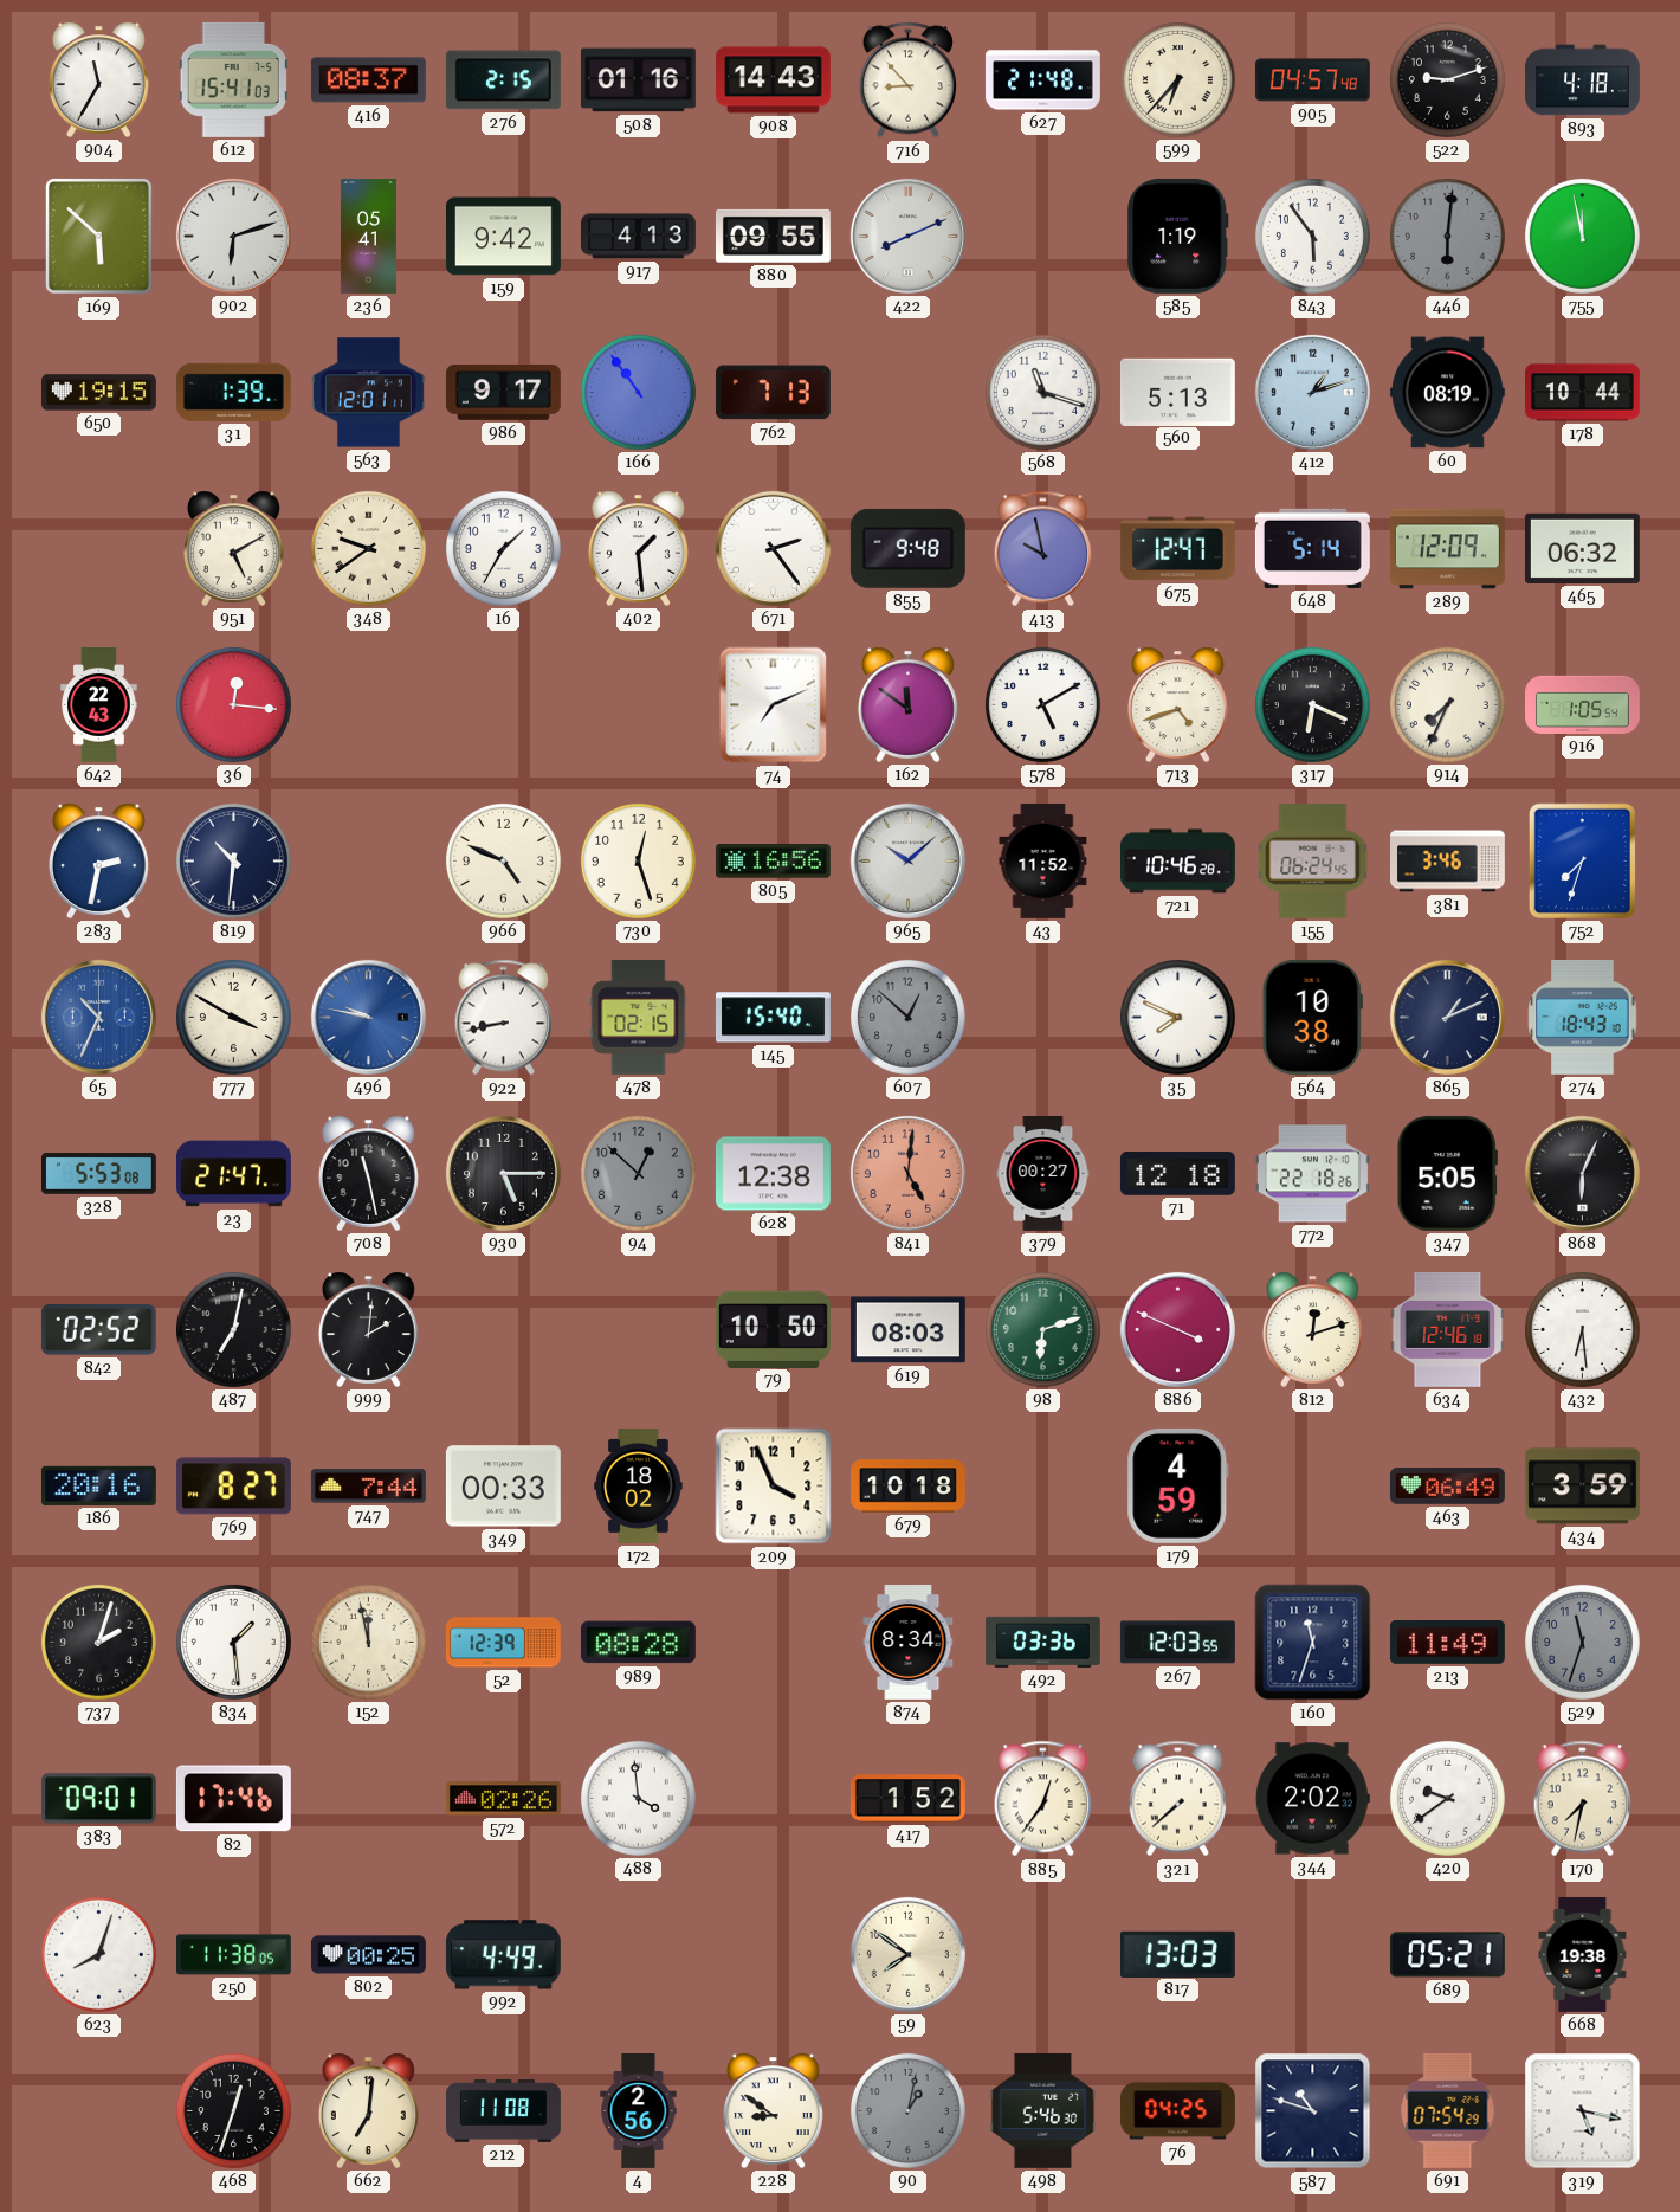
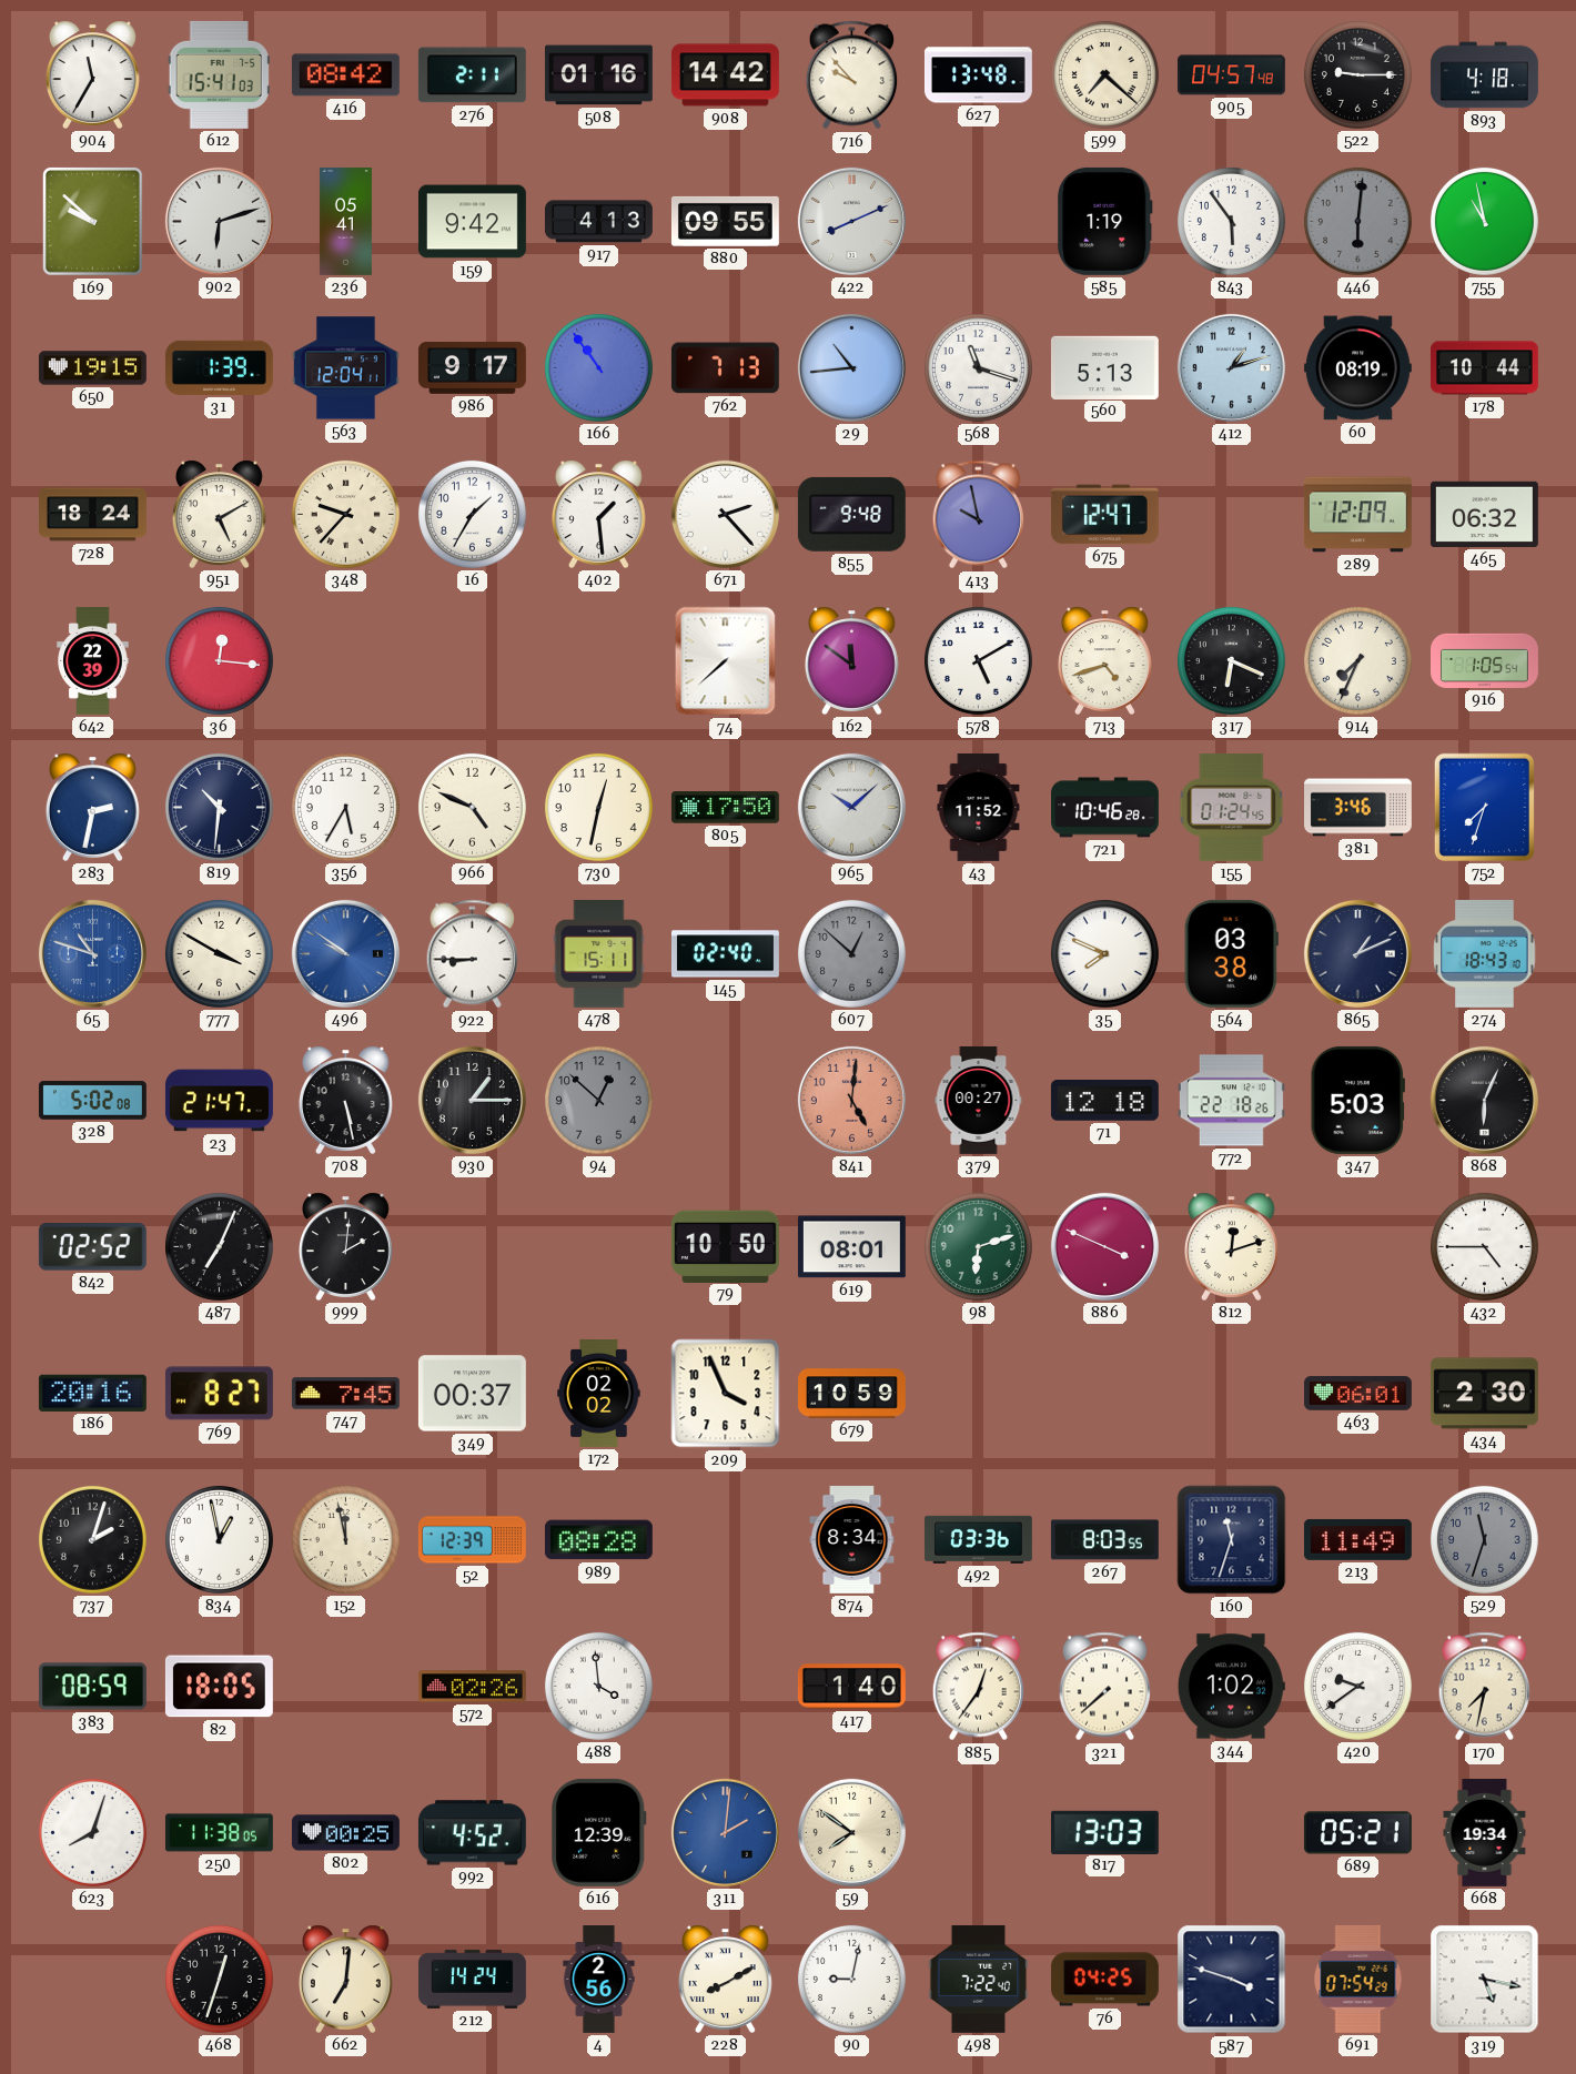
416: 08:37 -> 08:42
276: 2:15 -> 2:11
908: 14:43 -> 14:42
716: 8:53 -> 9:53
627: 21:48 -> 13:48
599: 6:37 -> 7:22
522: 9:12 -> 9:15
169: 5:52 -> 9:52
755: 11:58 -> 10:58
563: 12:01 -> 12:04
29: none -> 10:44
728: none -> 18:24
348: 9:39 -> 9:37
671: 2:24 -> 2:23
648: 5:14 -> none
642: 22:43 -> 22:39
74: 7:11 -> 7:38
356: none -> 5:35
730: 12:27 -> 12:32
805: 16:56 -> 17:50
155: 06:24 -> 01:24
65: 10:34 -> 10:48
496: 9:47 -> 9:51
922: 8:43 -> 8:45
478: 02:15 -> 15:11
145: 15:40 -> 02:40
564: 10:38 -> 03:38
328: 5:53 -> 5:02
708: 11:28 -> 5:28
930: 5:15 -> 1:15
628: 12:38 -> none
347: 5:05 -> 5:03
487: 7:02 -> 7:04
619: 08:03 -> 08:01
634: 12:46 -> none
432: 6:29 -> 4:45
747: 7:44 -> 7:45
349: 00:33 -> 00:37
172: 18:02 -> 02:02
679: 10:18 -> 10:59
179: 4:59 -> none
463: 06:49 -> 06:01
434: 3:59 -> 2:30
834: 1:29 -> 12:58
267: 12:03 -> 8:03
383: 09:01 -> 08:59
82: 17:46 -> 18:05
417: 1:52 -> 1:40
344: 2:02 -> 1:02
992: 4:49 -> 4:52
616: none -> 12:39
311: none -> 2:01
668: 19:38 -> 19:34
212: 11:08 -> 14:24
228: 8:51 -> 8:10
90: 1:02 -> 9:02
90 dial: grey -> white
498: 5:46 -> 7:22
587: 10:48 -> 3:48
